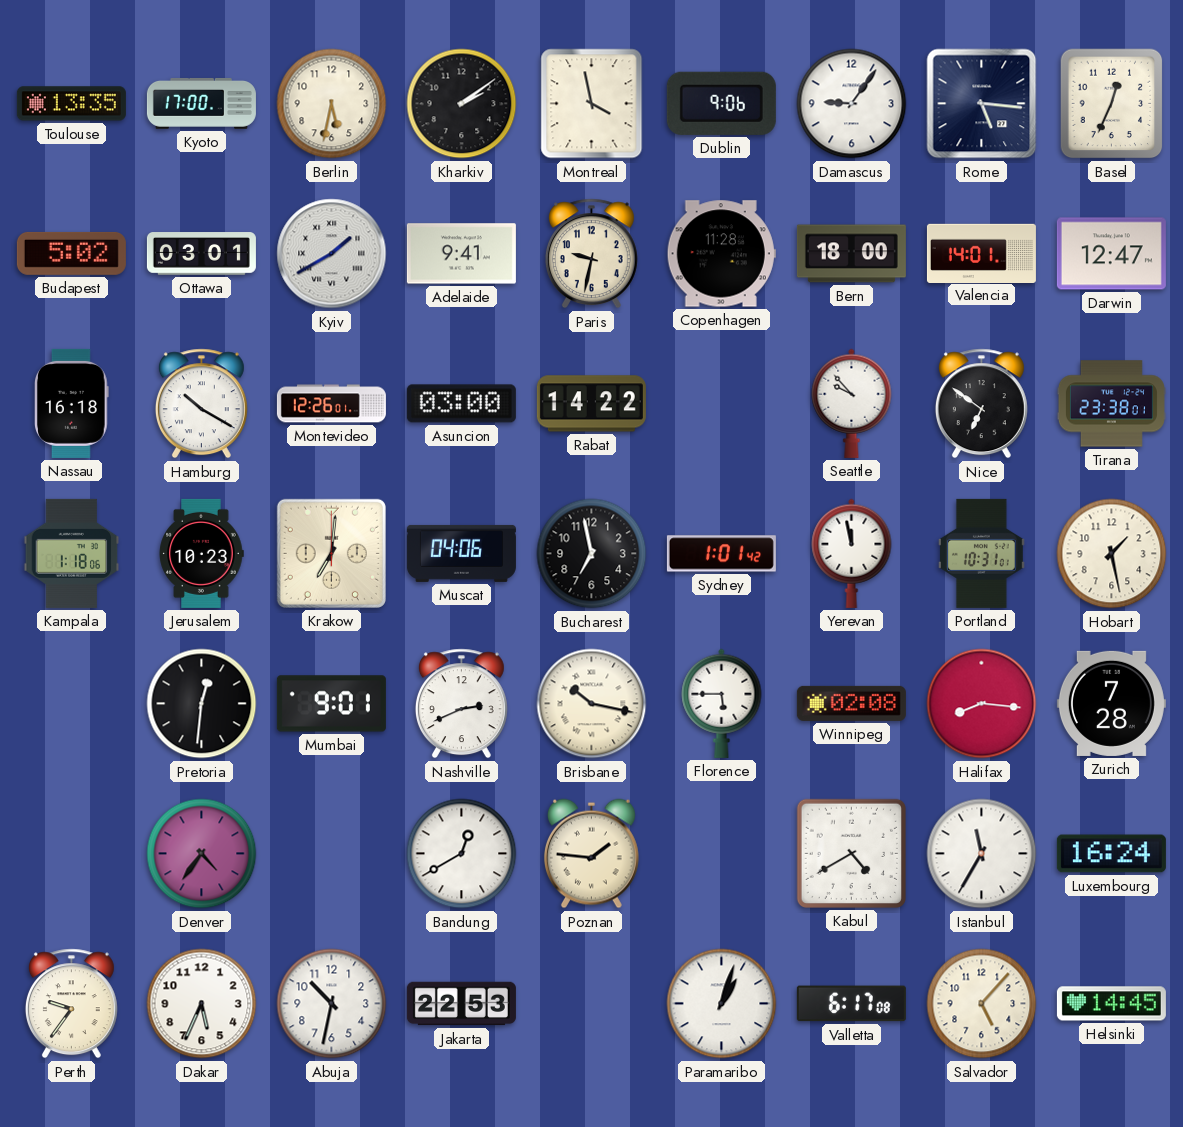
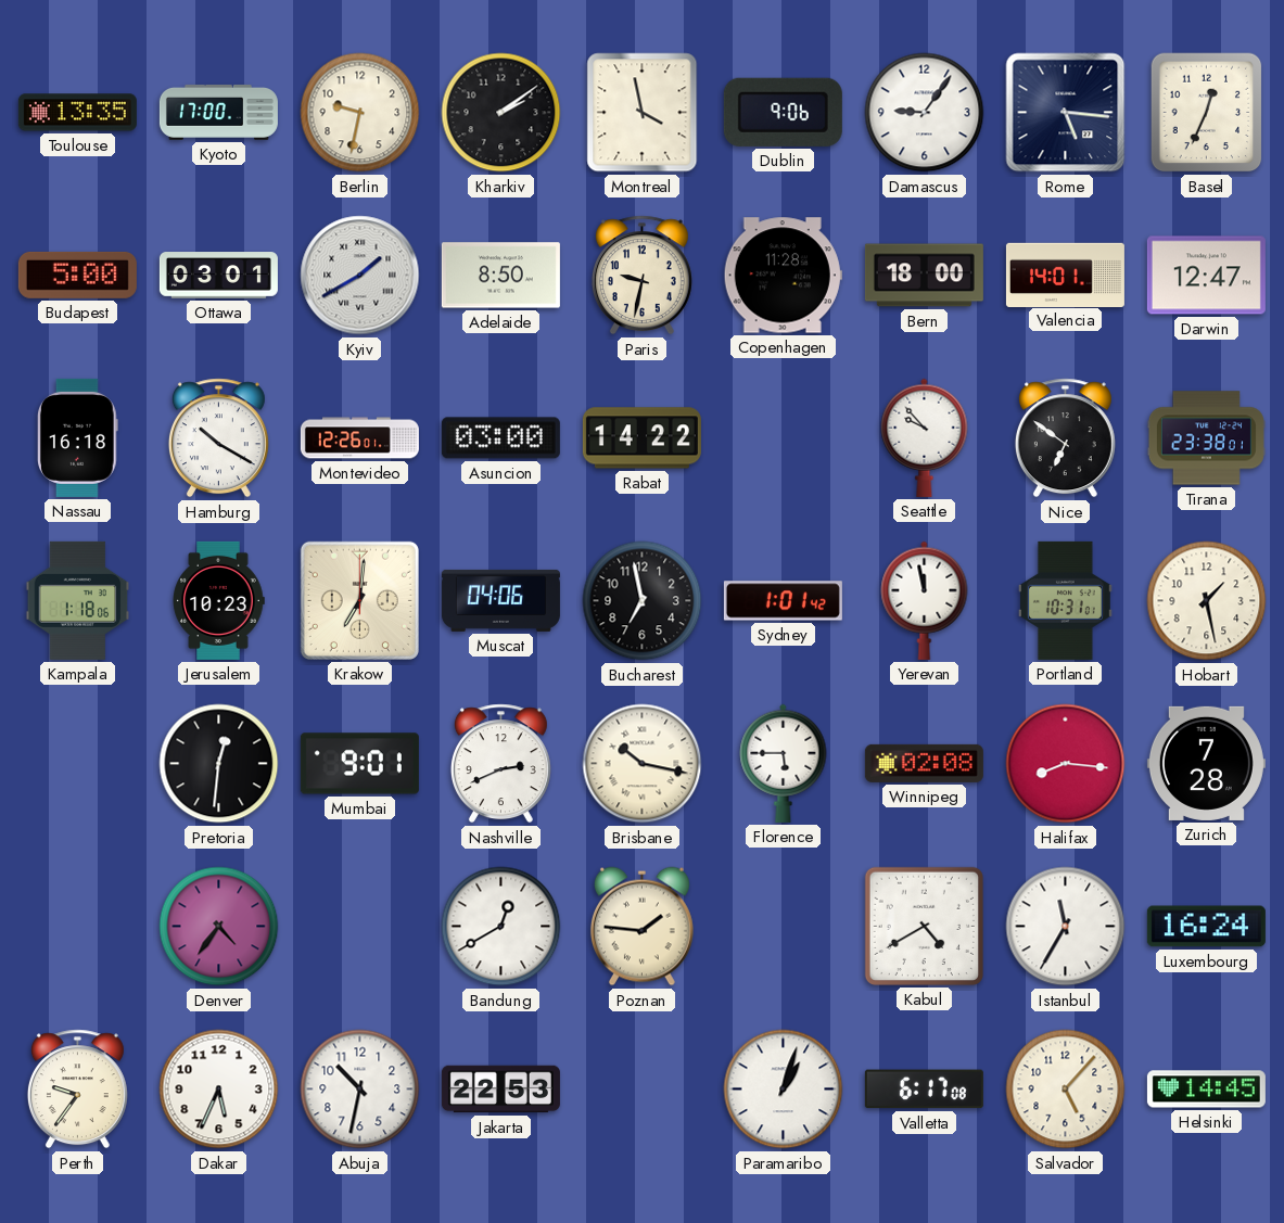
Berlin: 5:32 -> 9:32
Budapest: 5:02 -> 5:00
Adelaide: 9:41 -> 8:50
